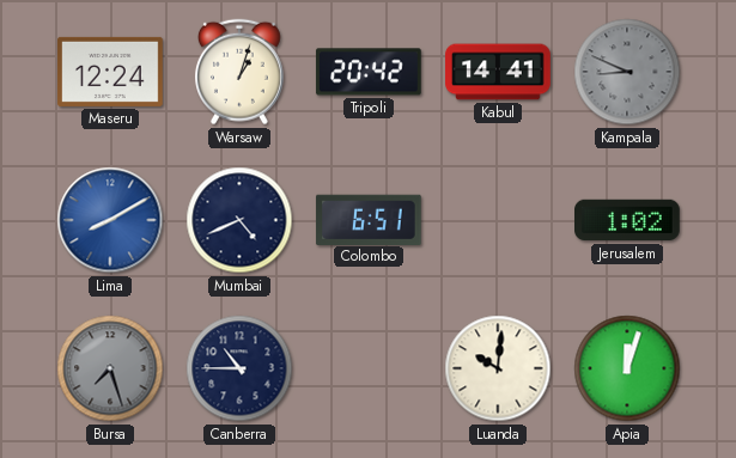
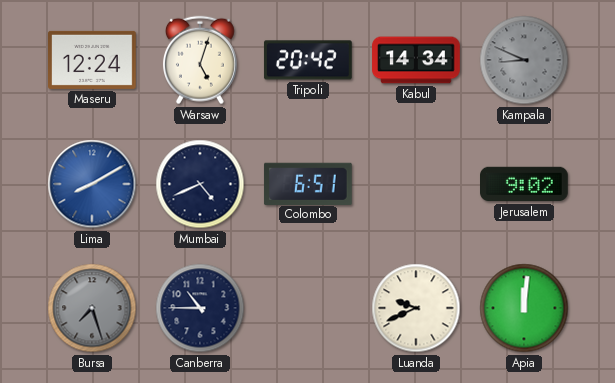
Warsaw: 1:03 -> 5:03
Kabul: 14:41 -> 14:34
Jerusalem: 1:02 -> 9:02
Luanda: 10:01 -> 9:41
Apia: 12:03 -> 12:01
